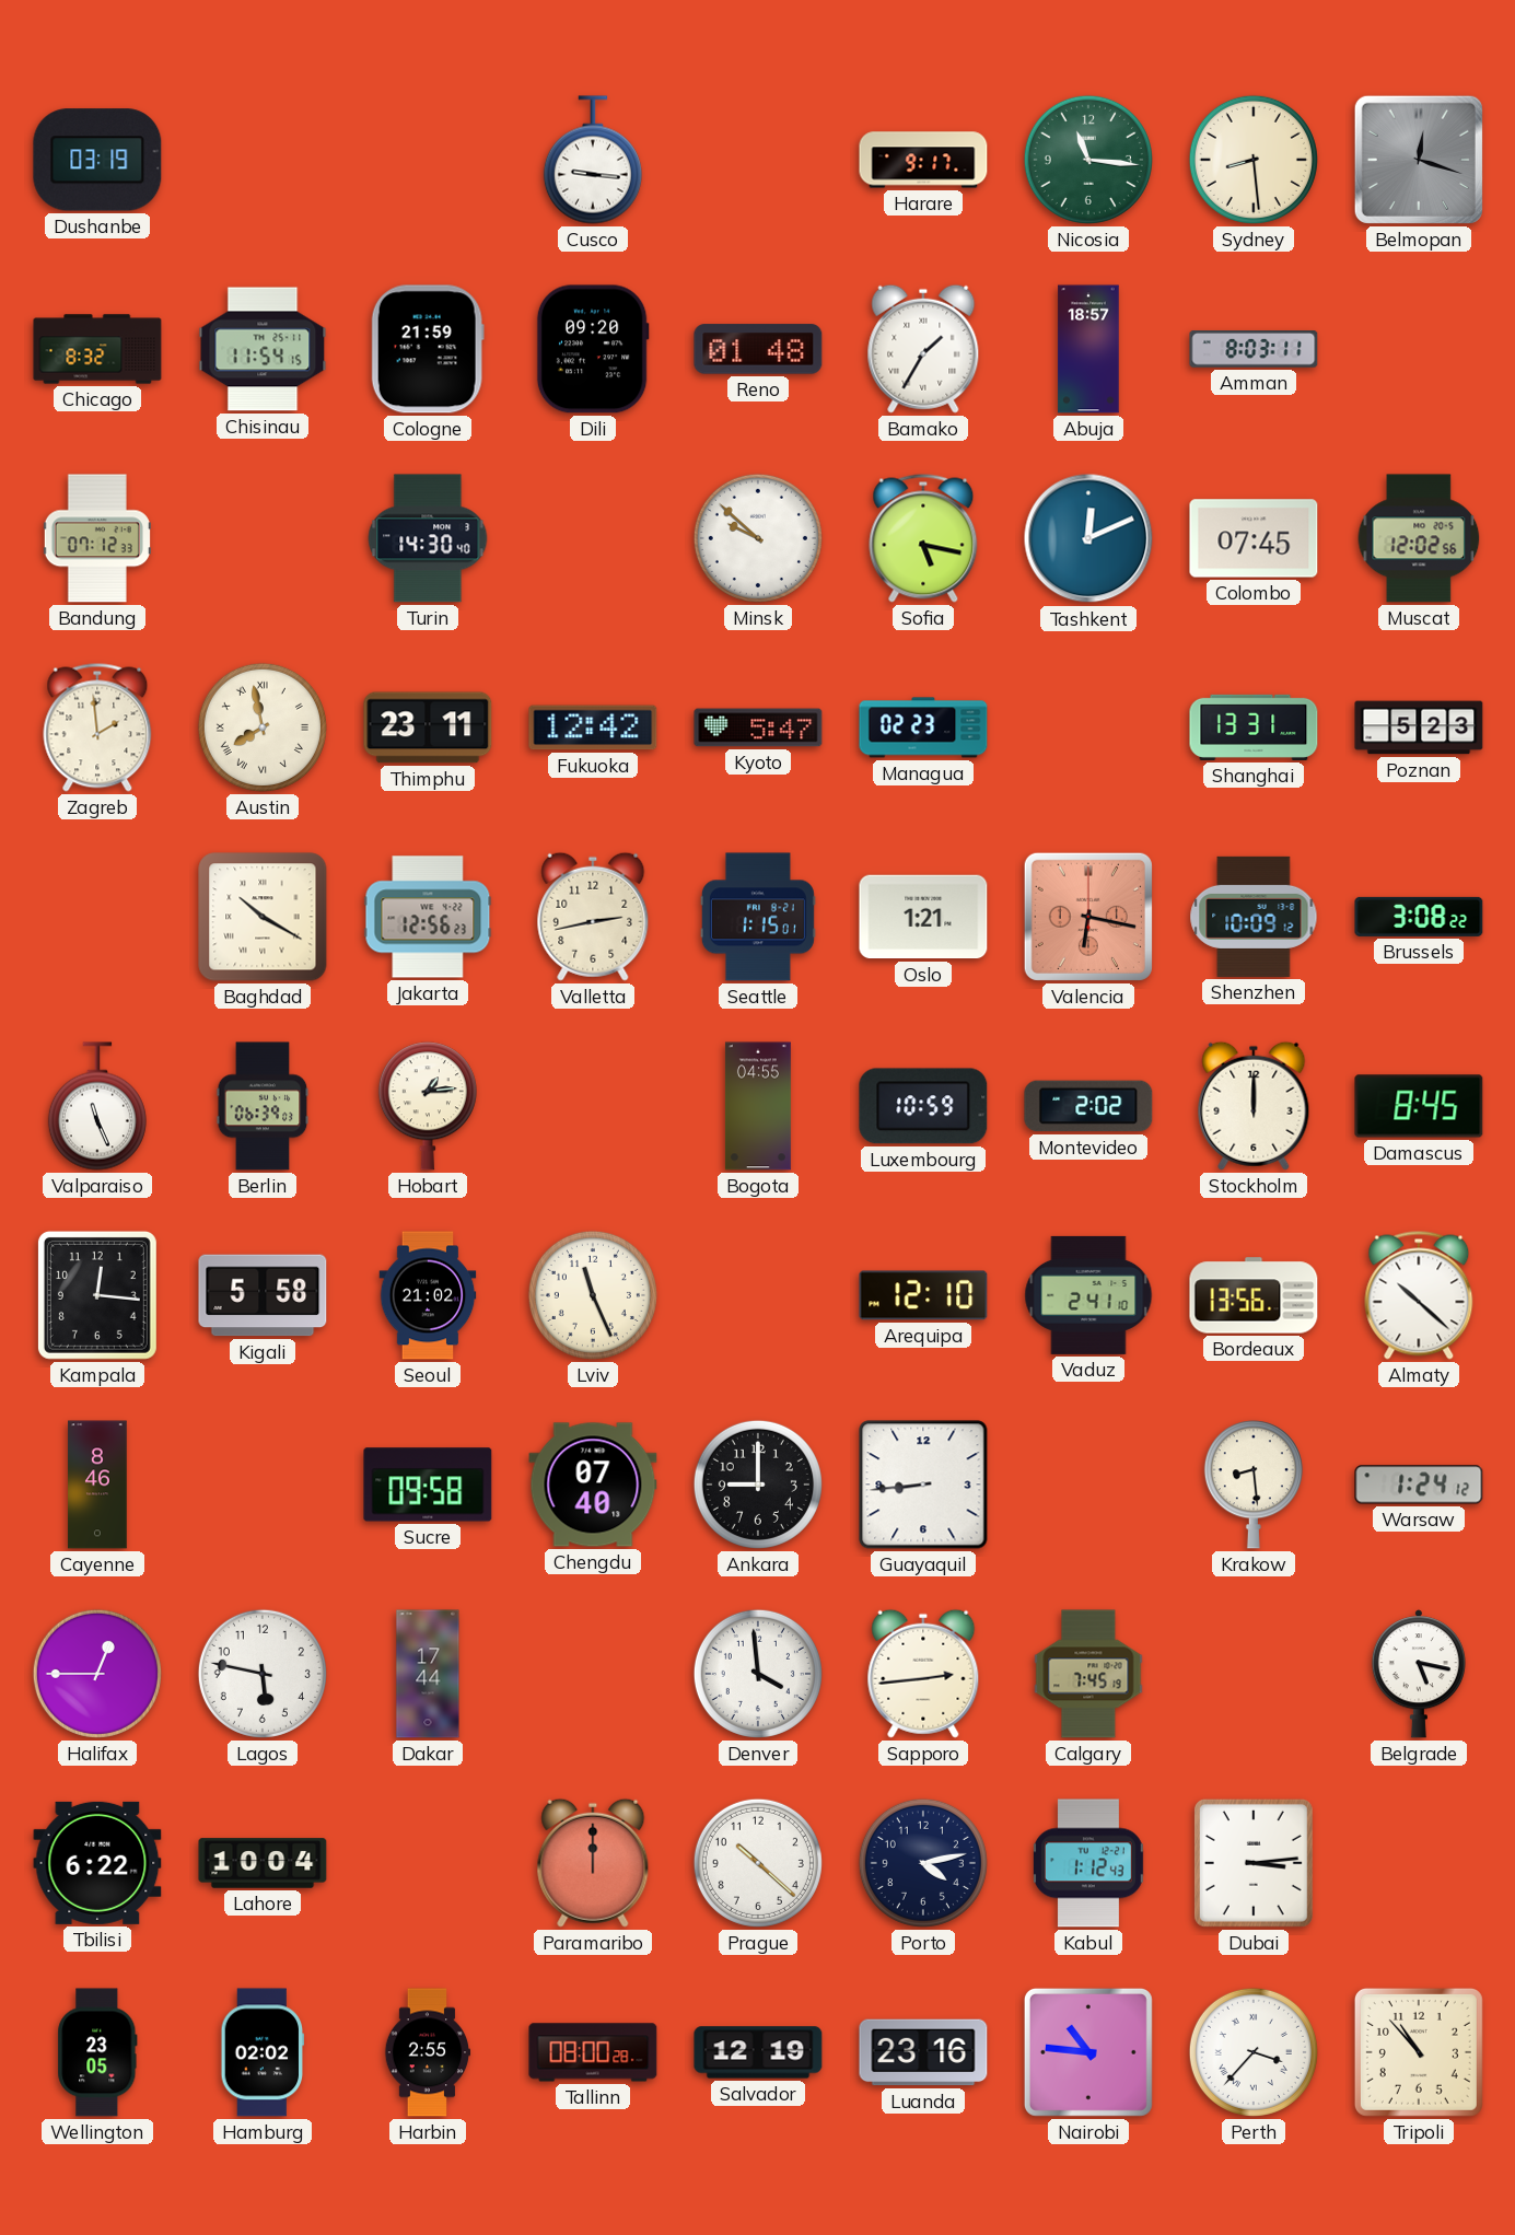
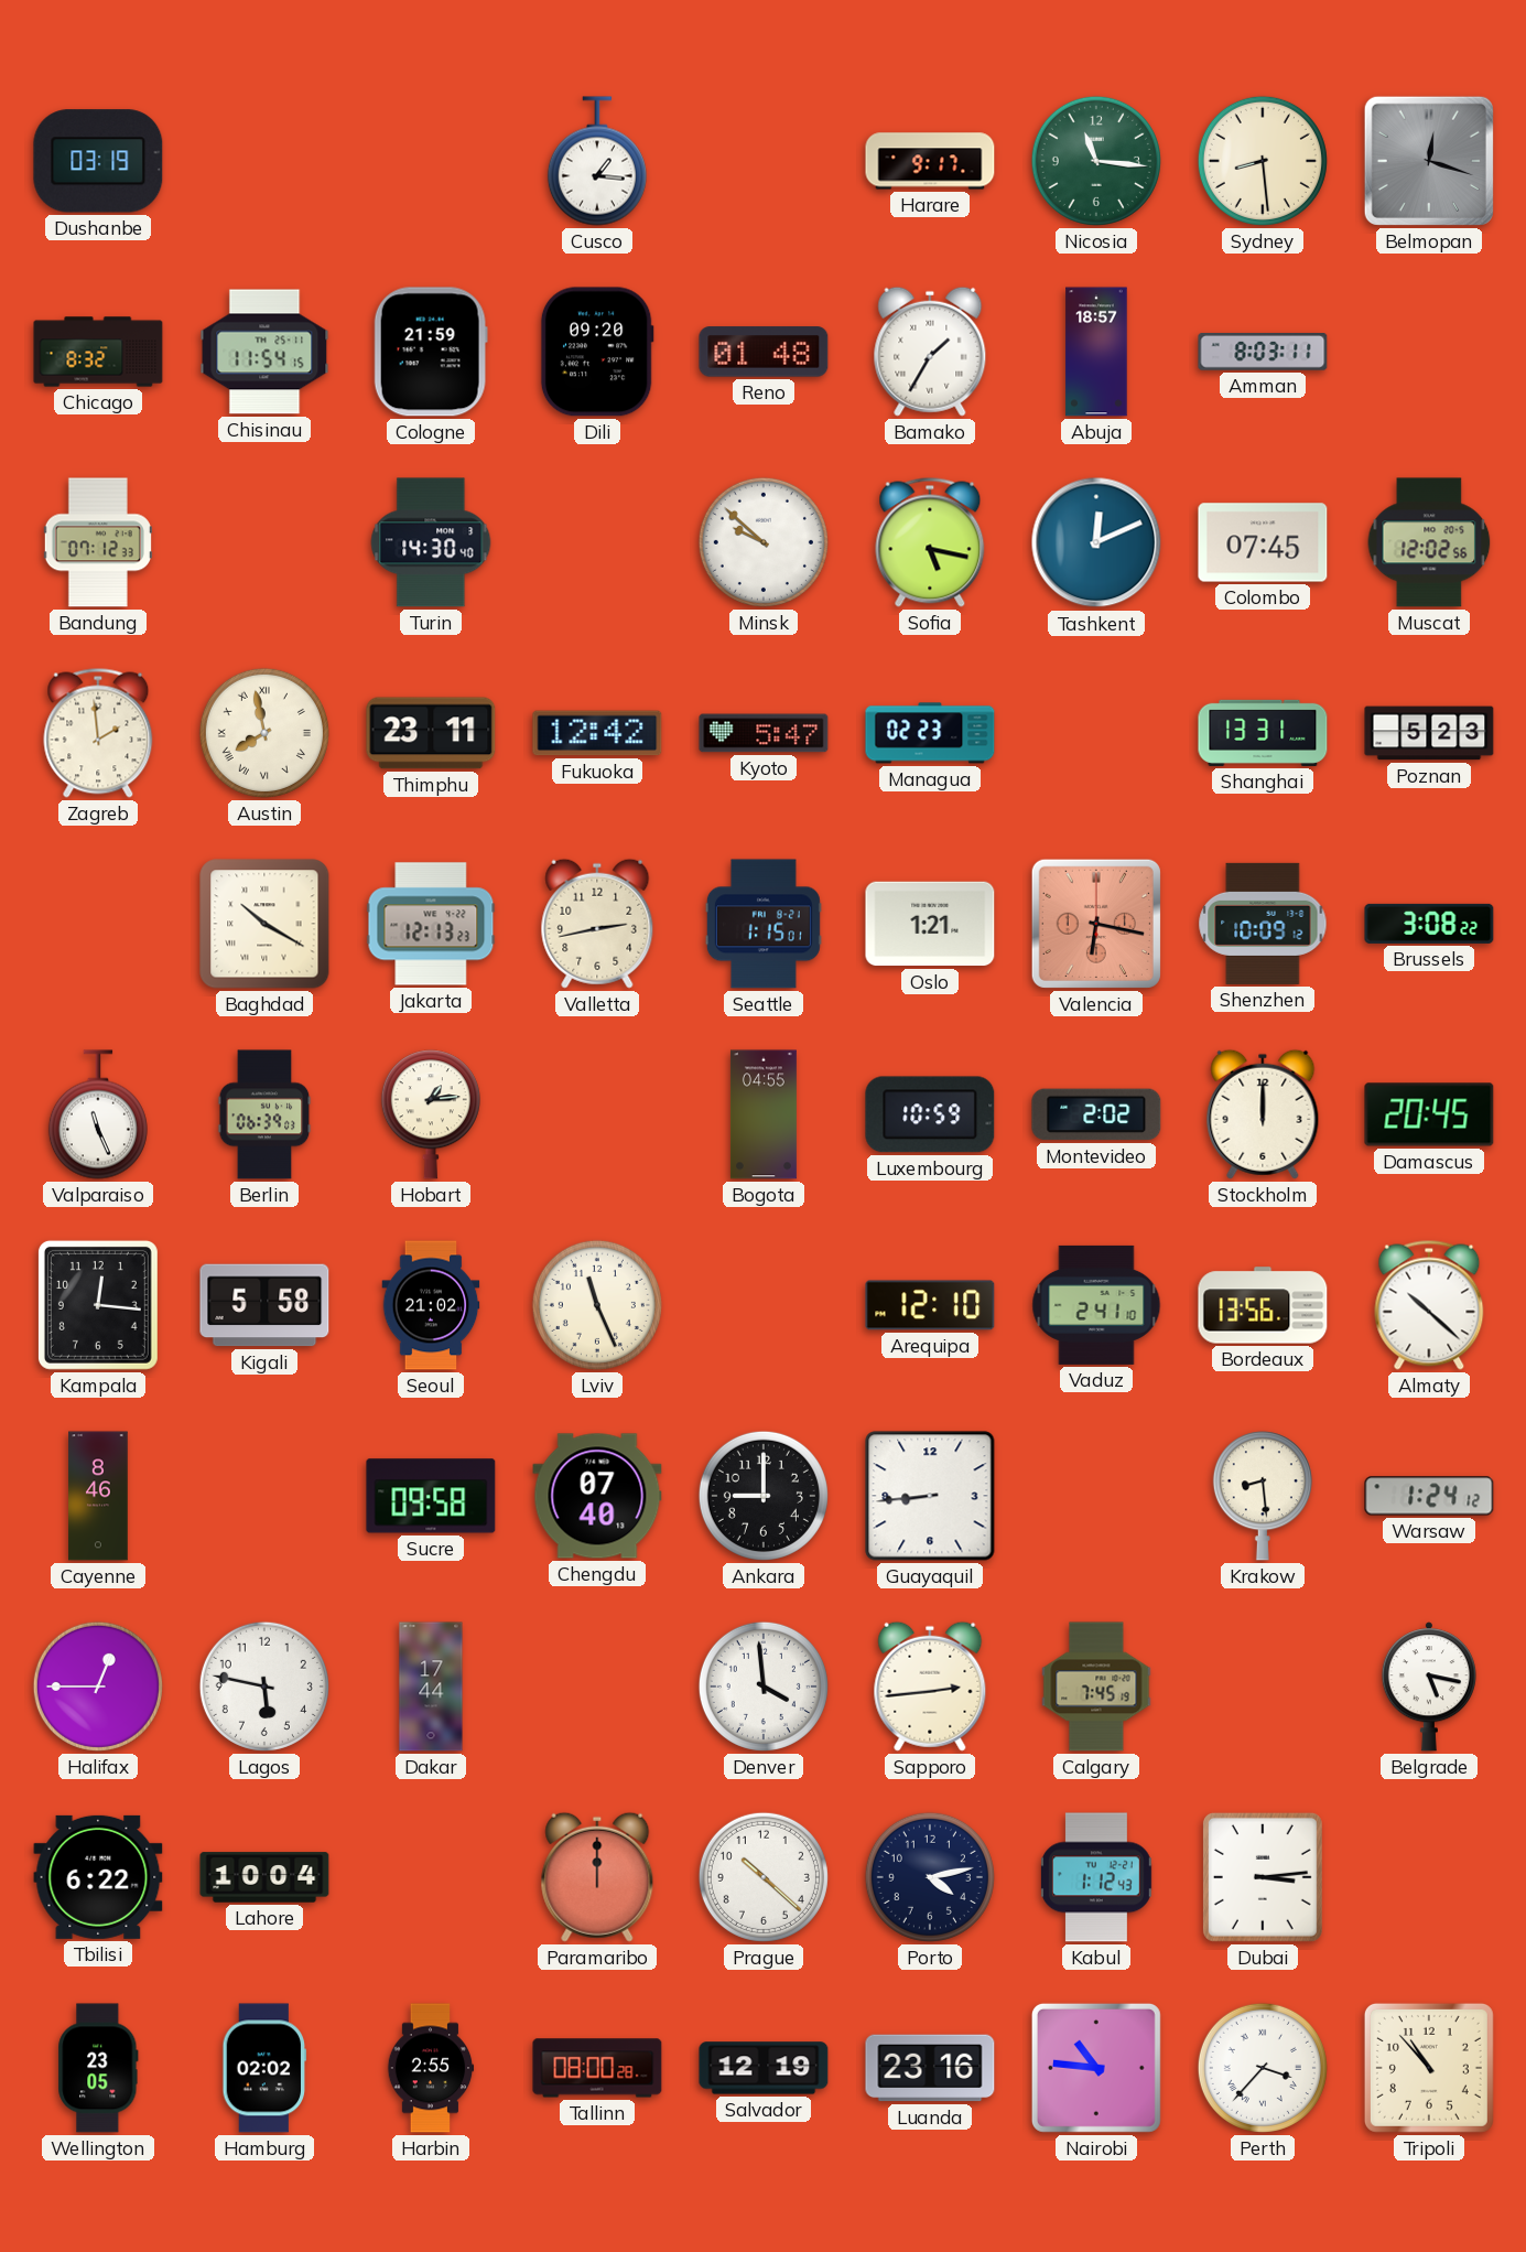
Cusco: 9:16 -> 1:16
Jakarta: 12:56 -> 12:13
Damascus: 8:45 -> 20:45
